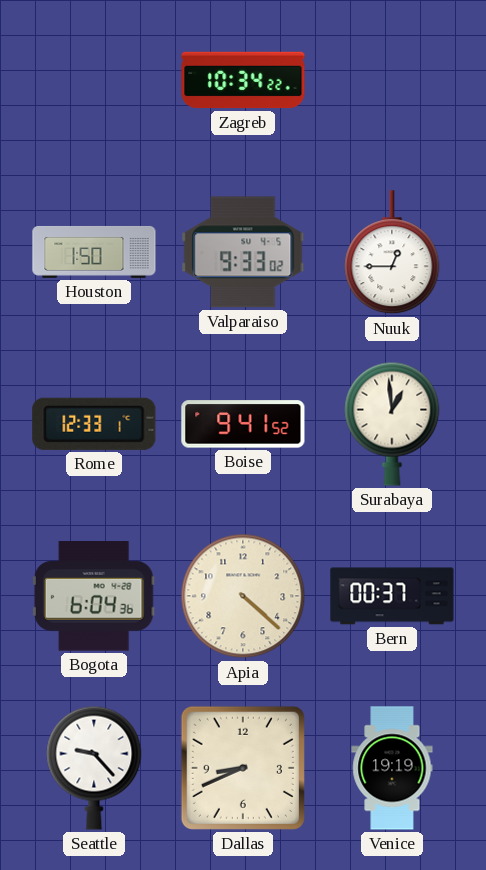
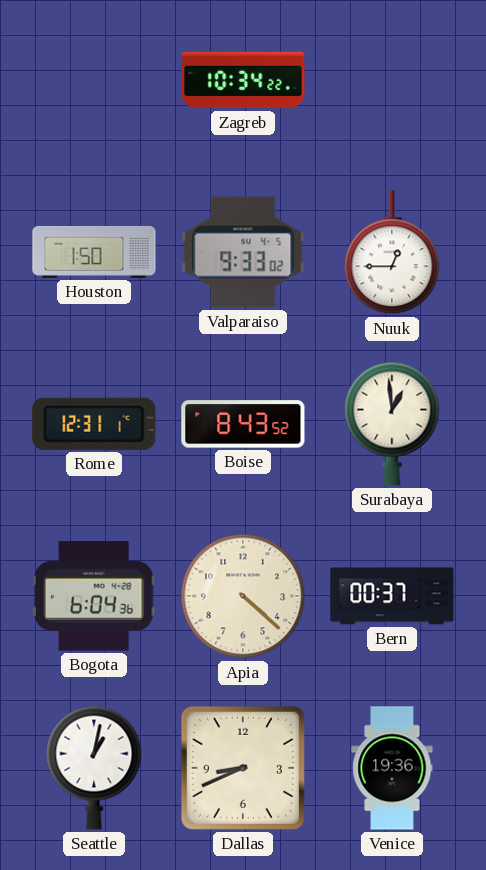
Rome: 12:33 -> 12:31
Boise: 9:41 -> 8:43
Seattle: 9:23 -> 1:02
Venice: 19:19 -> 19:36
